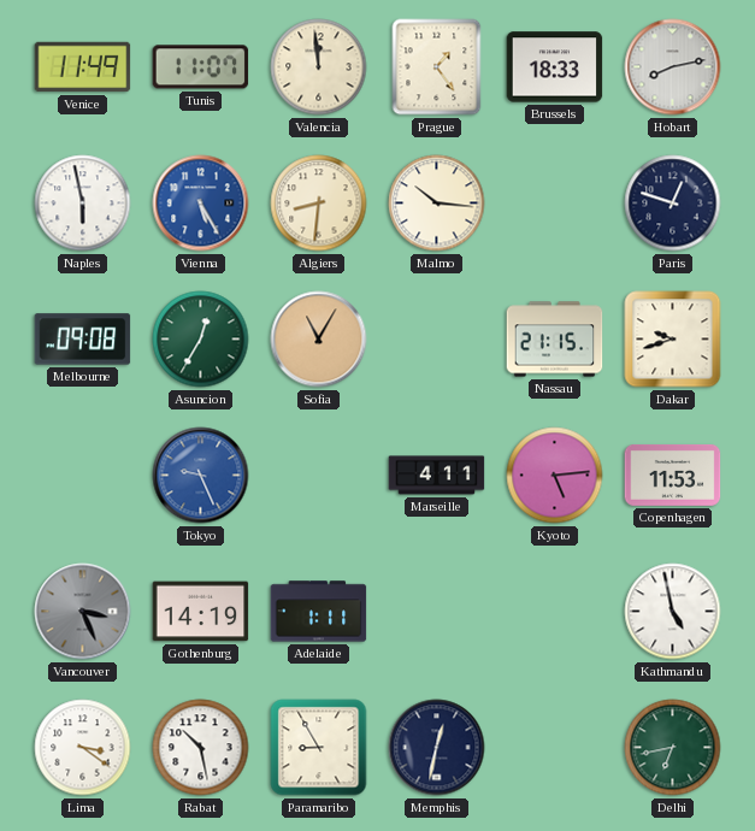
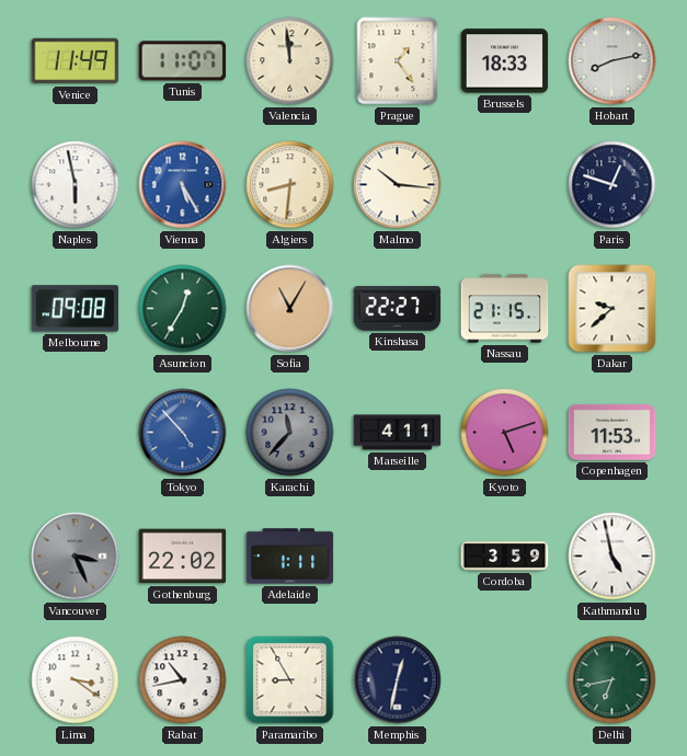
Kinshasa: none -> 22:27
Dakar: 9:42 -> 9:38
Tokyo: 9:26 -> 4:53
Karachi: none -> 11:37
Kyoto: 5:14 -> 5:12
Gothenburg: 14:19 -> 22:02
Cordoba: none -> 3:59
Rabat: 10:28 -> 10:43
